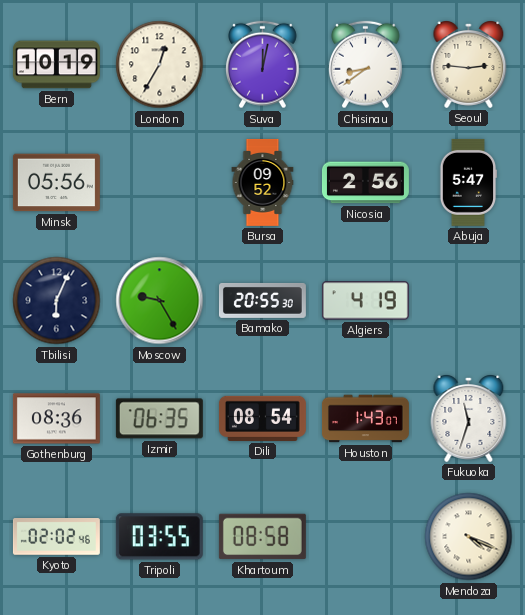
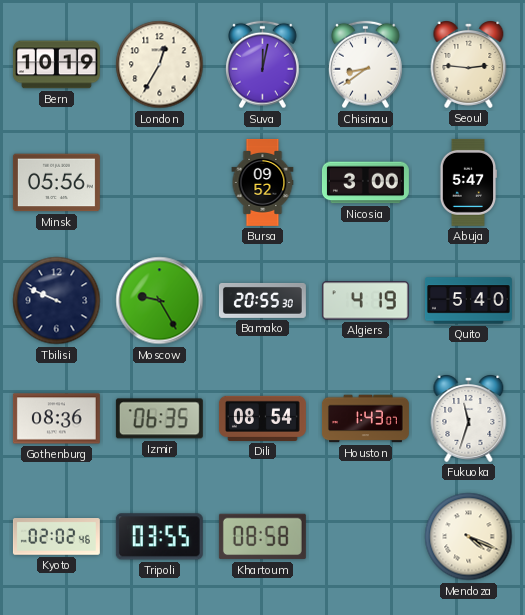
Nicosia: 2:56 -> 3:00
Tbilisi: 6:04 -> 9:49
Quito: none -> 5:40
